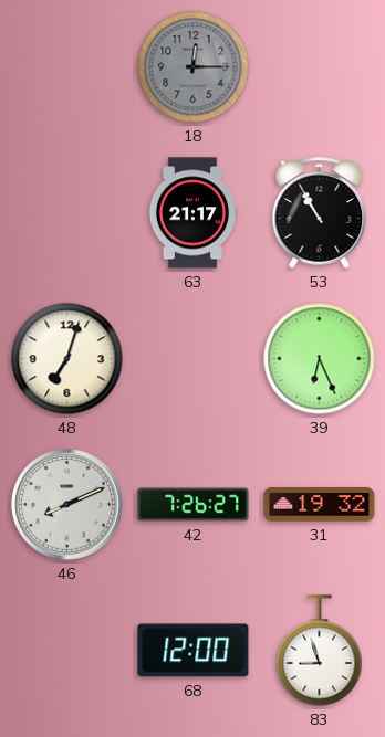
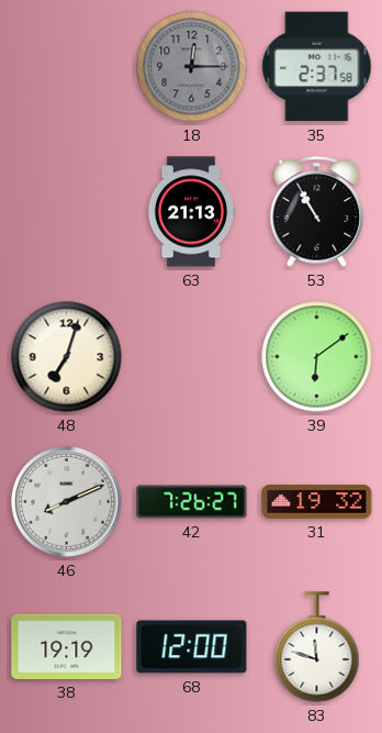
35: none -> 2:37
63: 21:17 -> 21:13
39: 6:26 -> 6:09
38: none -> 19:19
83: 8:57 -> 11:48
